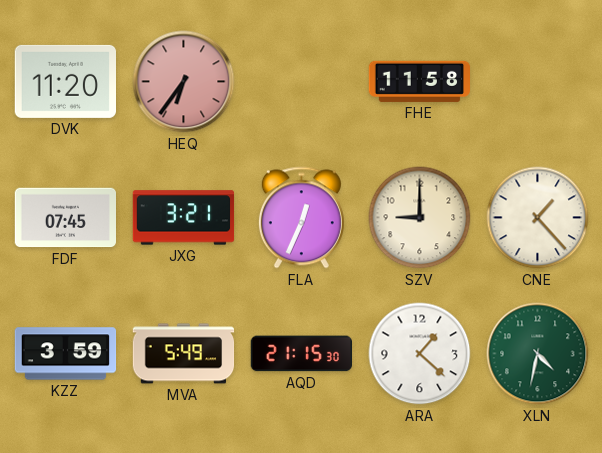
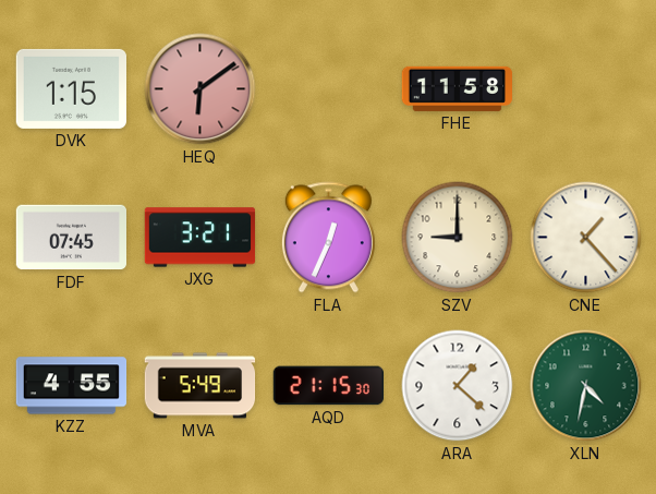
DVK: 11:20 -> 1:15
HEQ: 6:36 -> 6:09
KZZ: 3:59 -> 4:55
